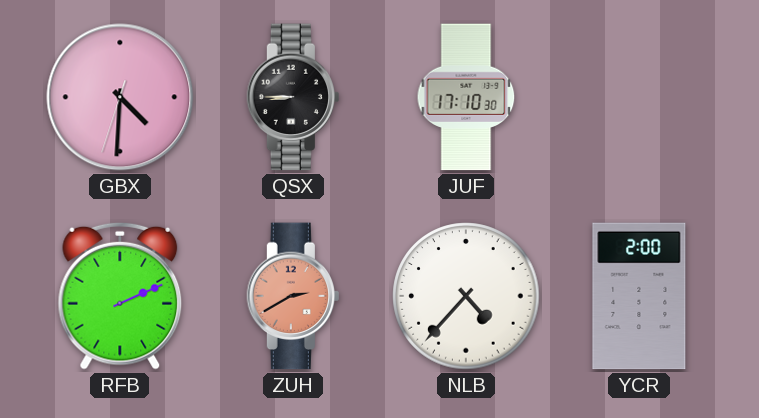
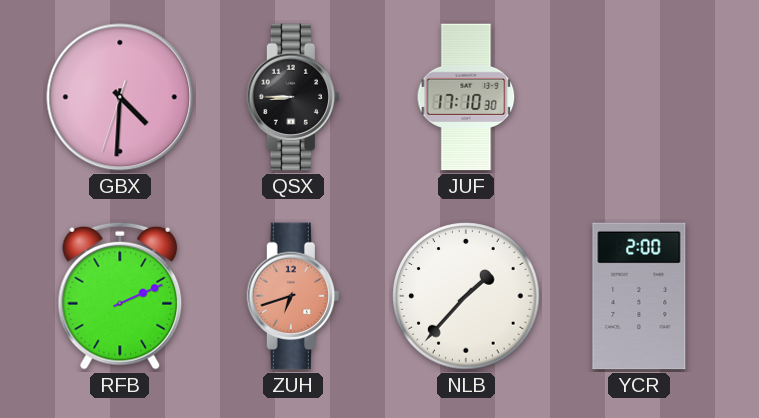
ZUH: 2:40 -> 6:42
NLB: 4:37 -> 1:37
